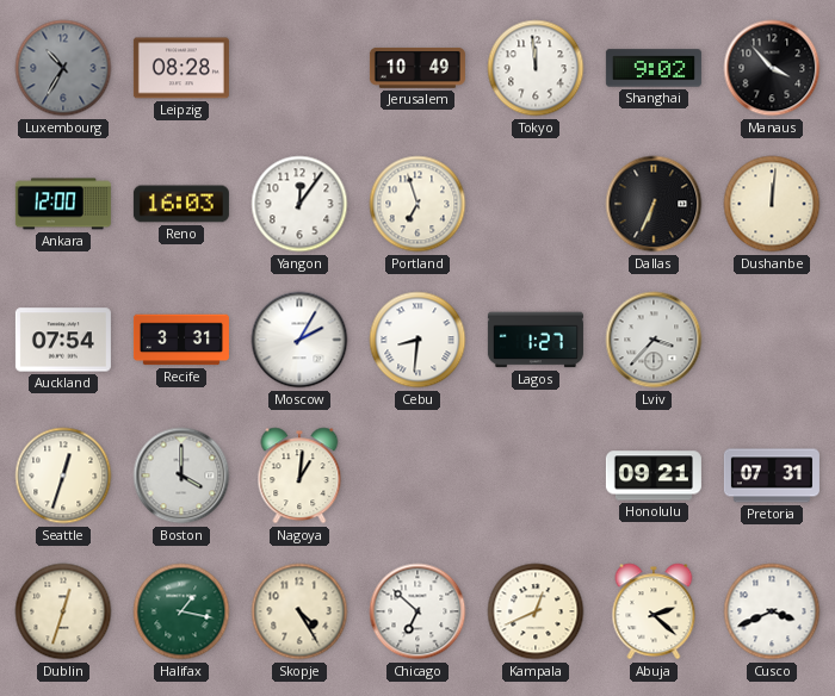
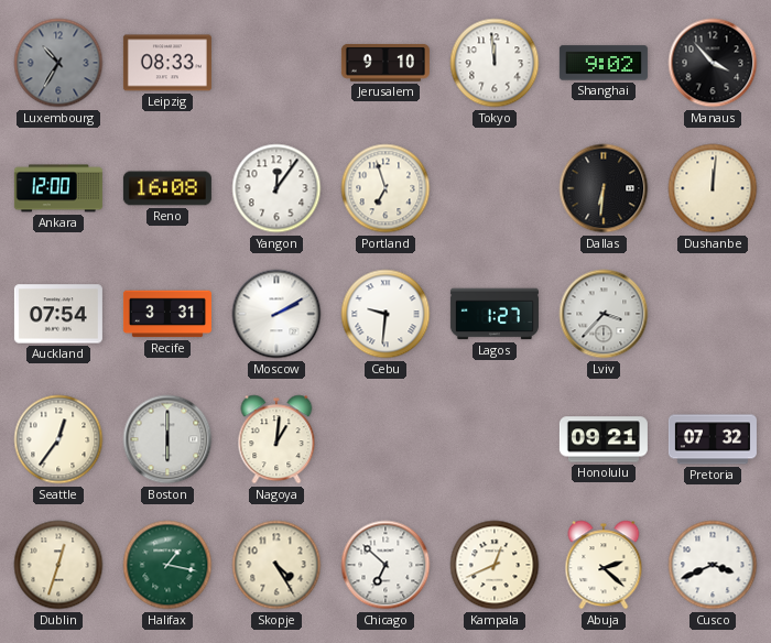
Leipzig: 08:28 -> 08:33
Jerusalem: 10:49 -> 9:10
Reno: 16:03 -> 16:08
Dallas: 6:34 -> 6:31
Moscow: 2:05 -> 2:10
Cebu: 8:31 -> 9:31
Seattle: 12:33 -> 12:36
Boston: 4:00 -> 6:00
Pretoria: 07:31 -> 07:32
